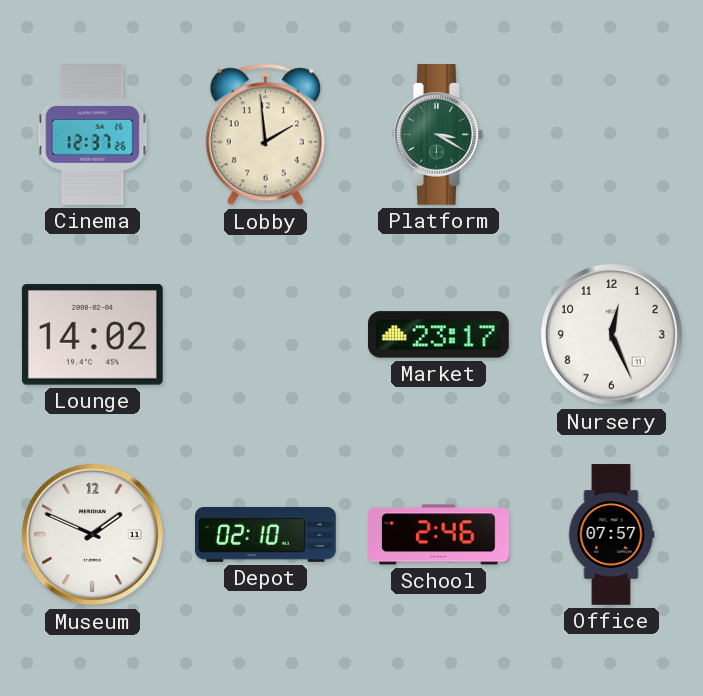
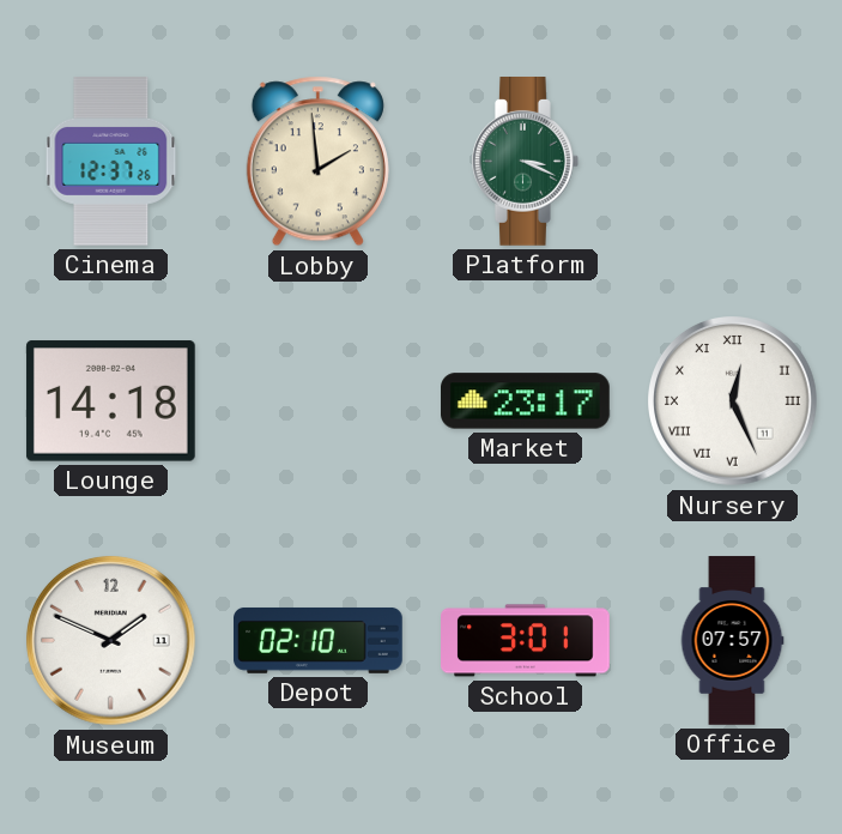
Platform: 3:20 -> 3:19
Lounge: 14:02 -> 14:18
Nursery numerals: Arabic -> Roman
School: 2:46 -> 3:01
